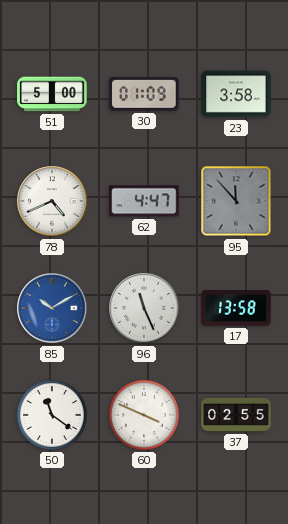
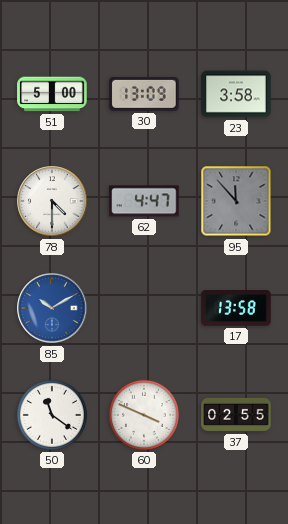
30: 01:09 -> 13:09
78: 4:41 -> 4:30
96: 11:26 -> none
